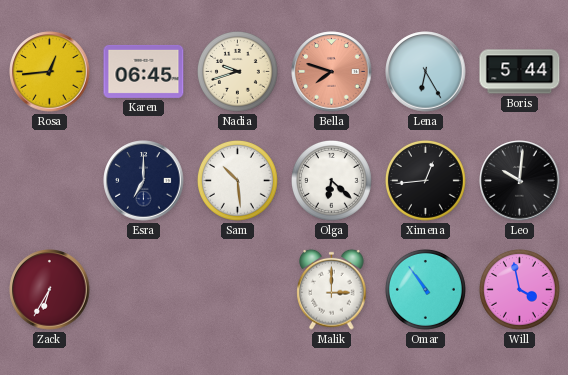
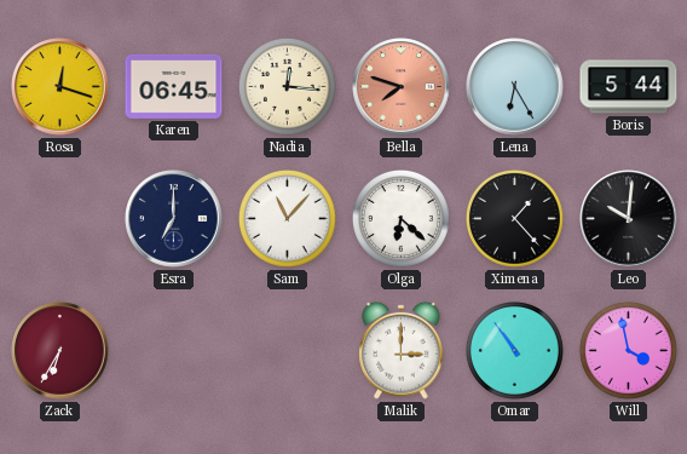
Rosa: 12:44 -> 12:18
Nadia: 9:42 -> 12:16
Sam: 10:29 -> 11:07
Ximena: 12:44 -> 1:23
